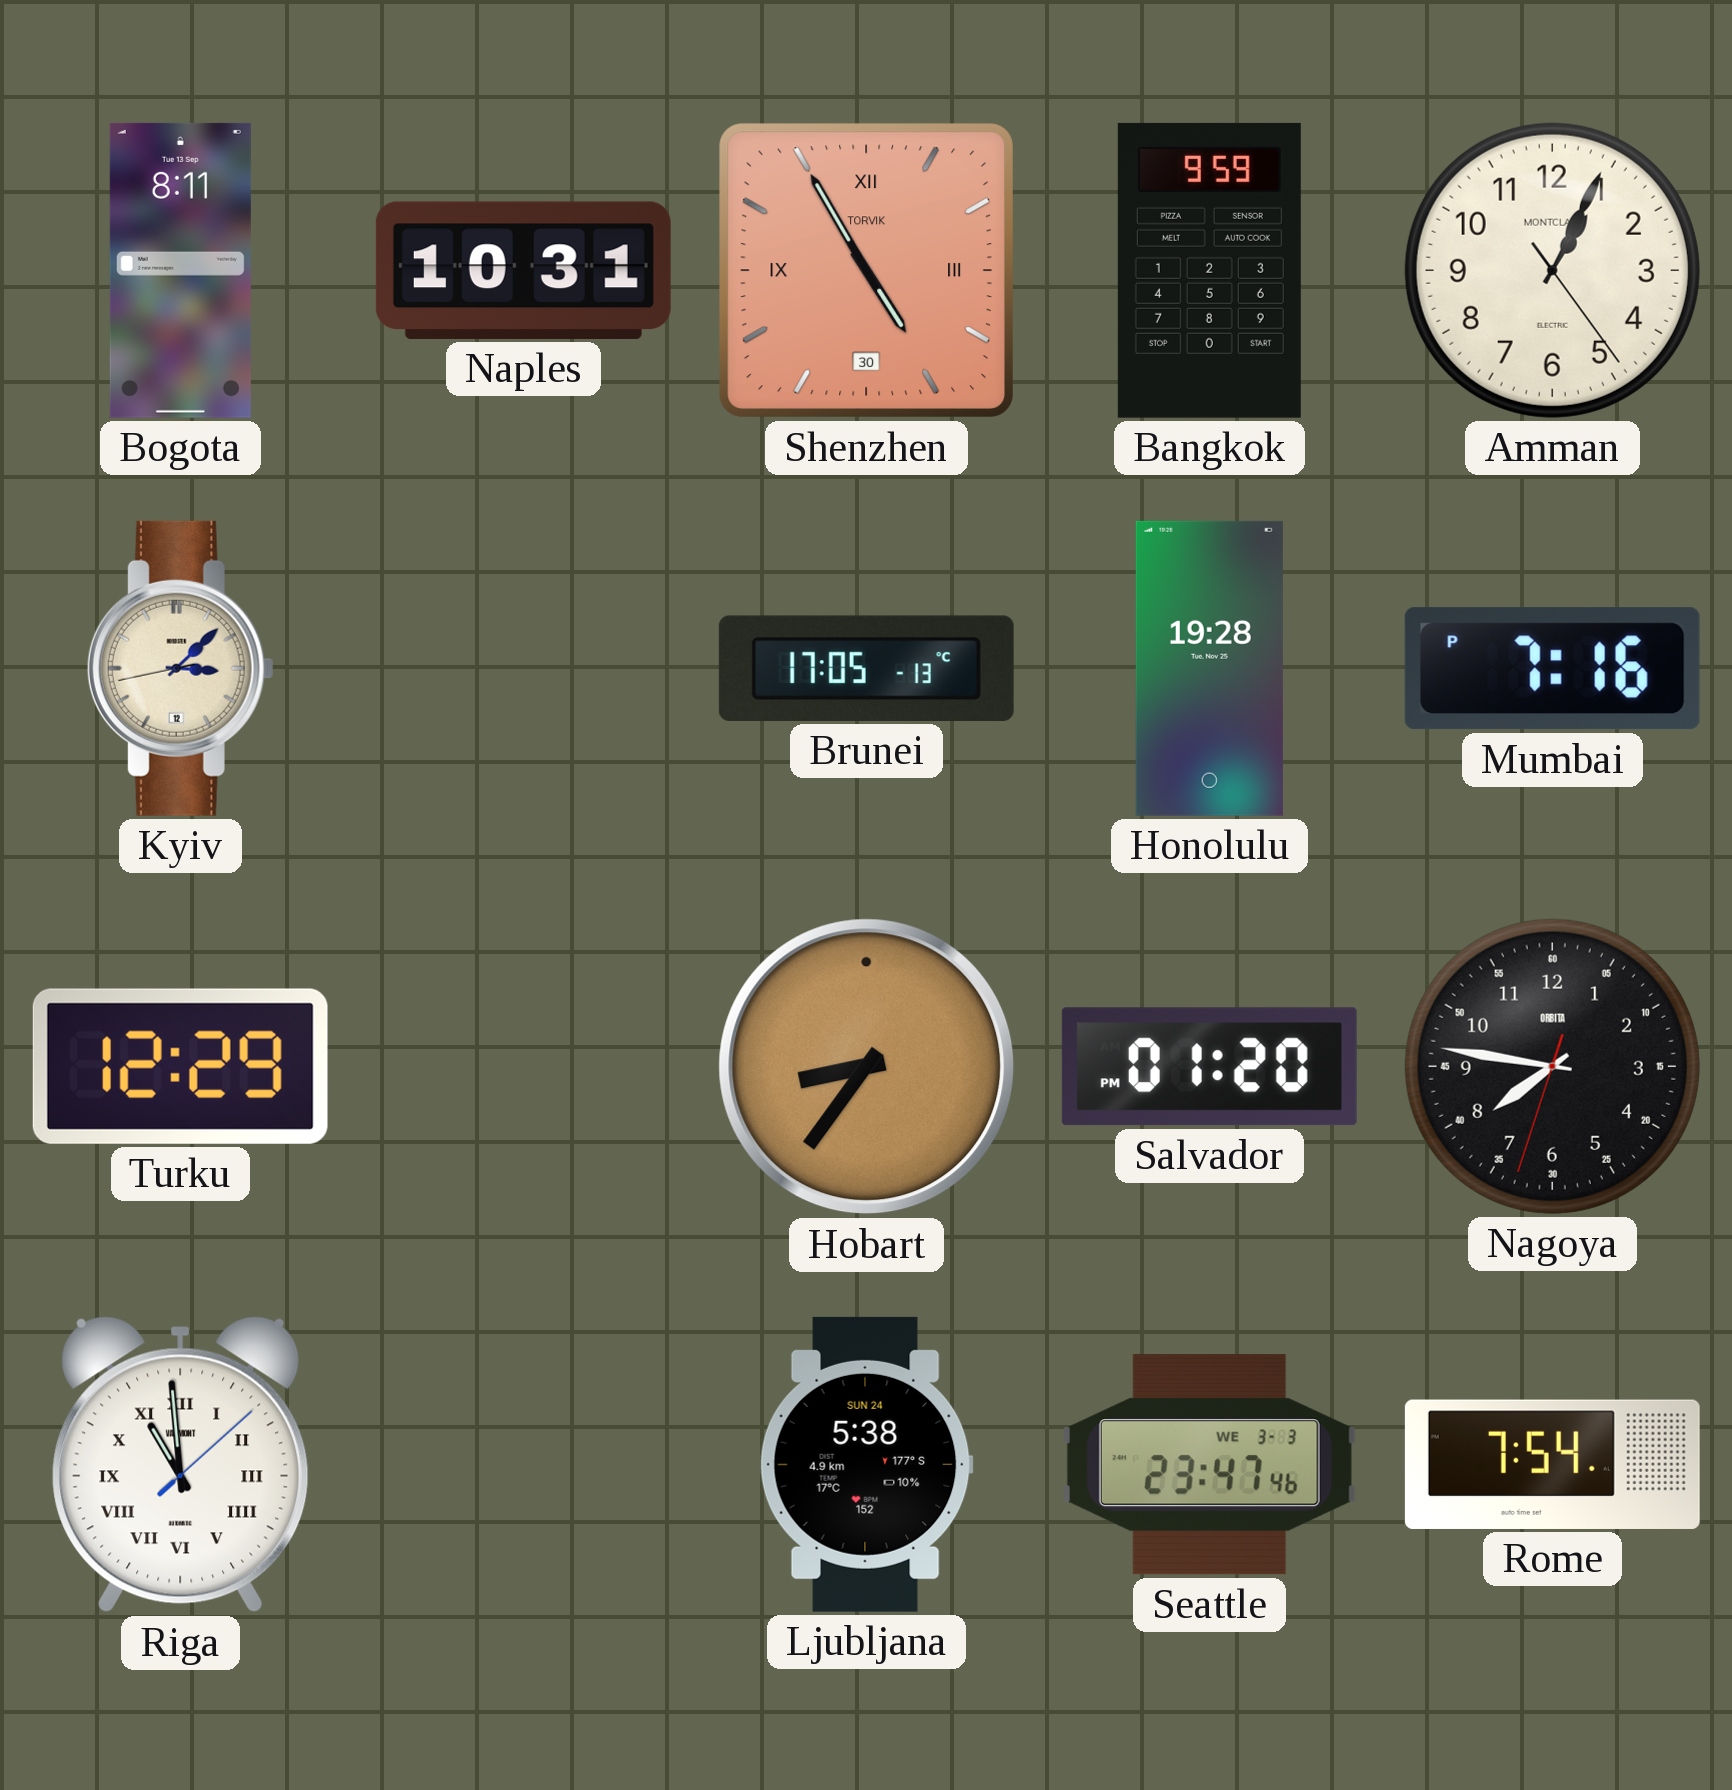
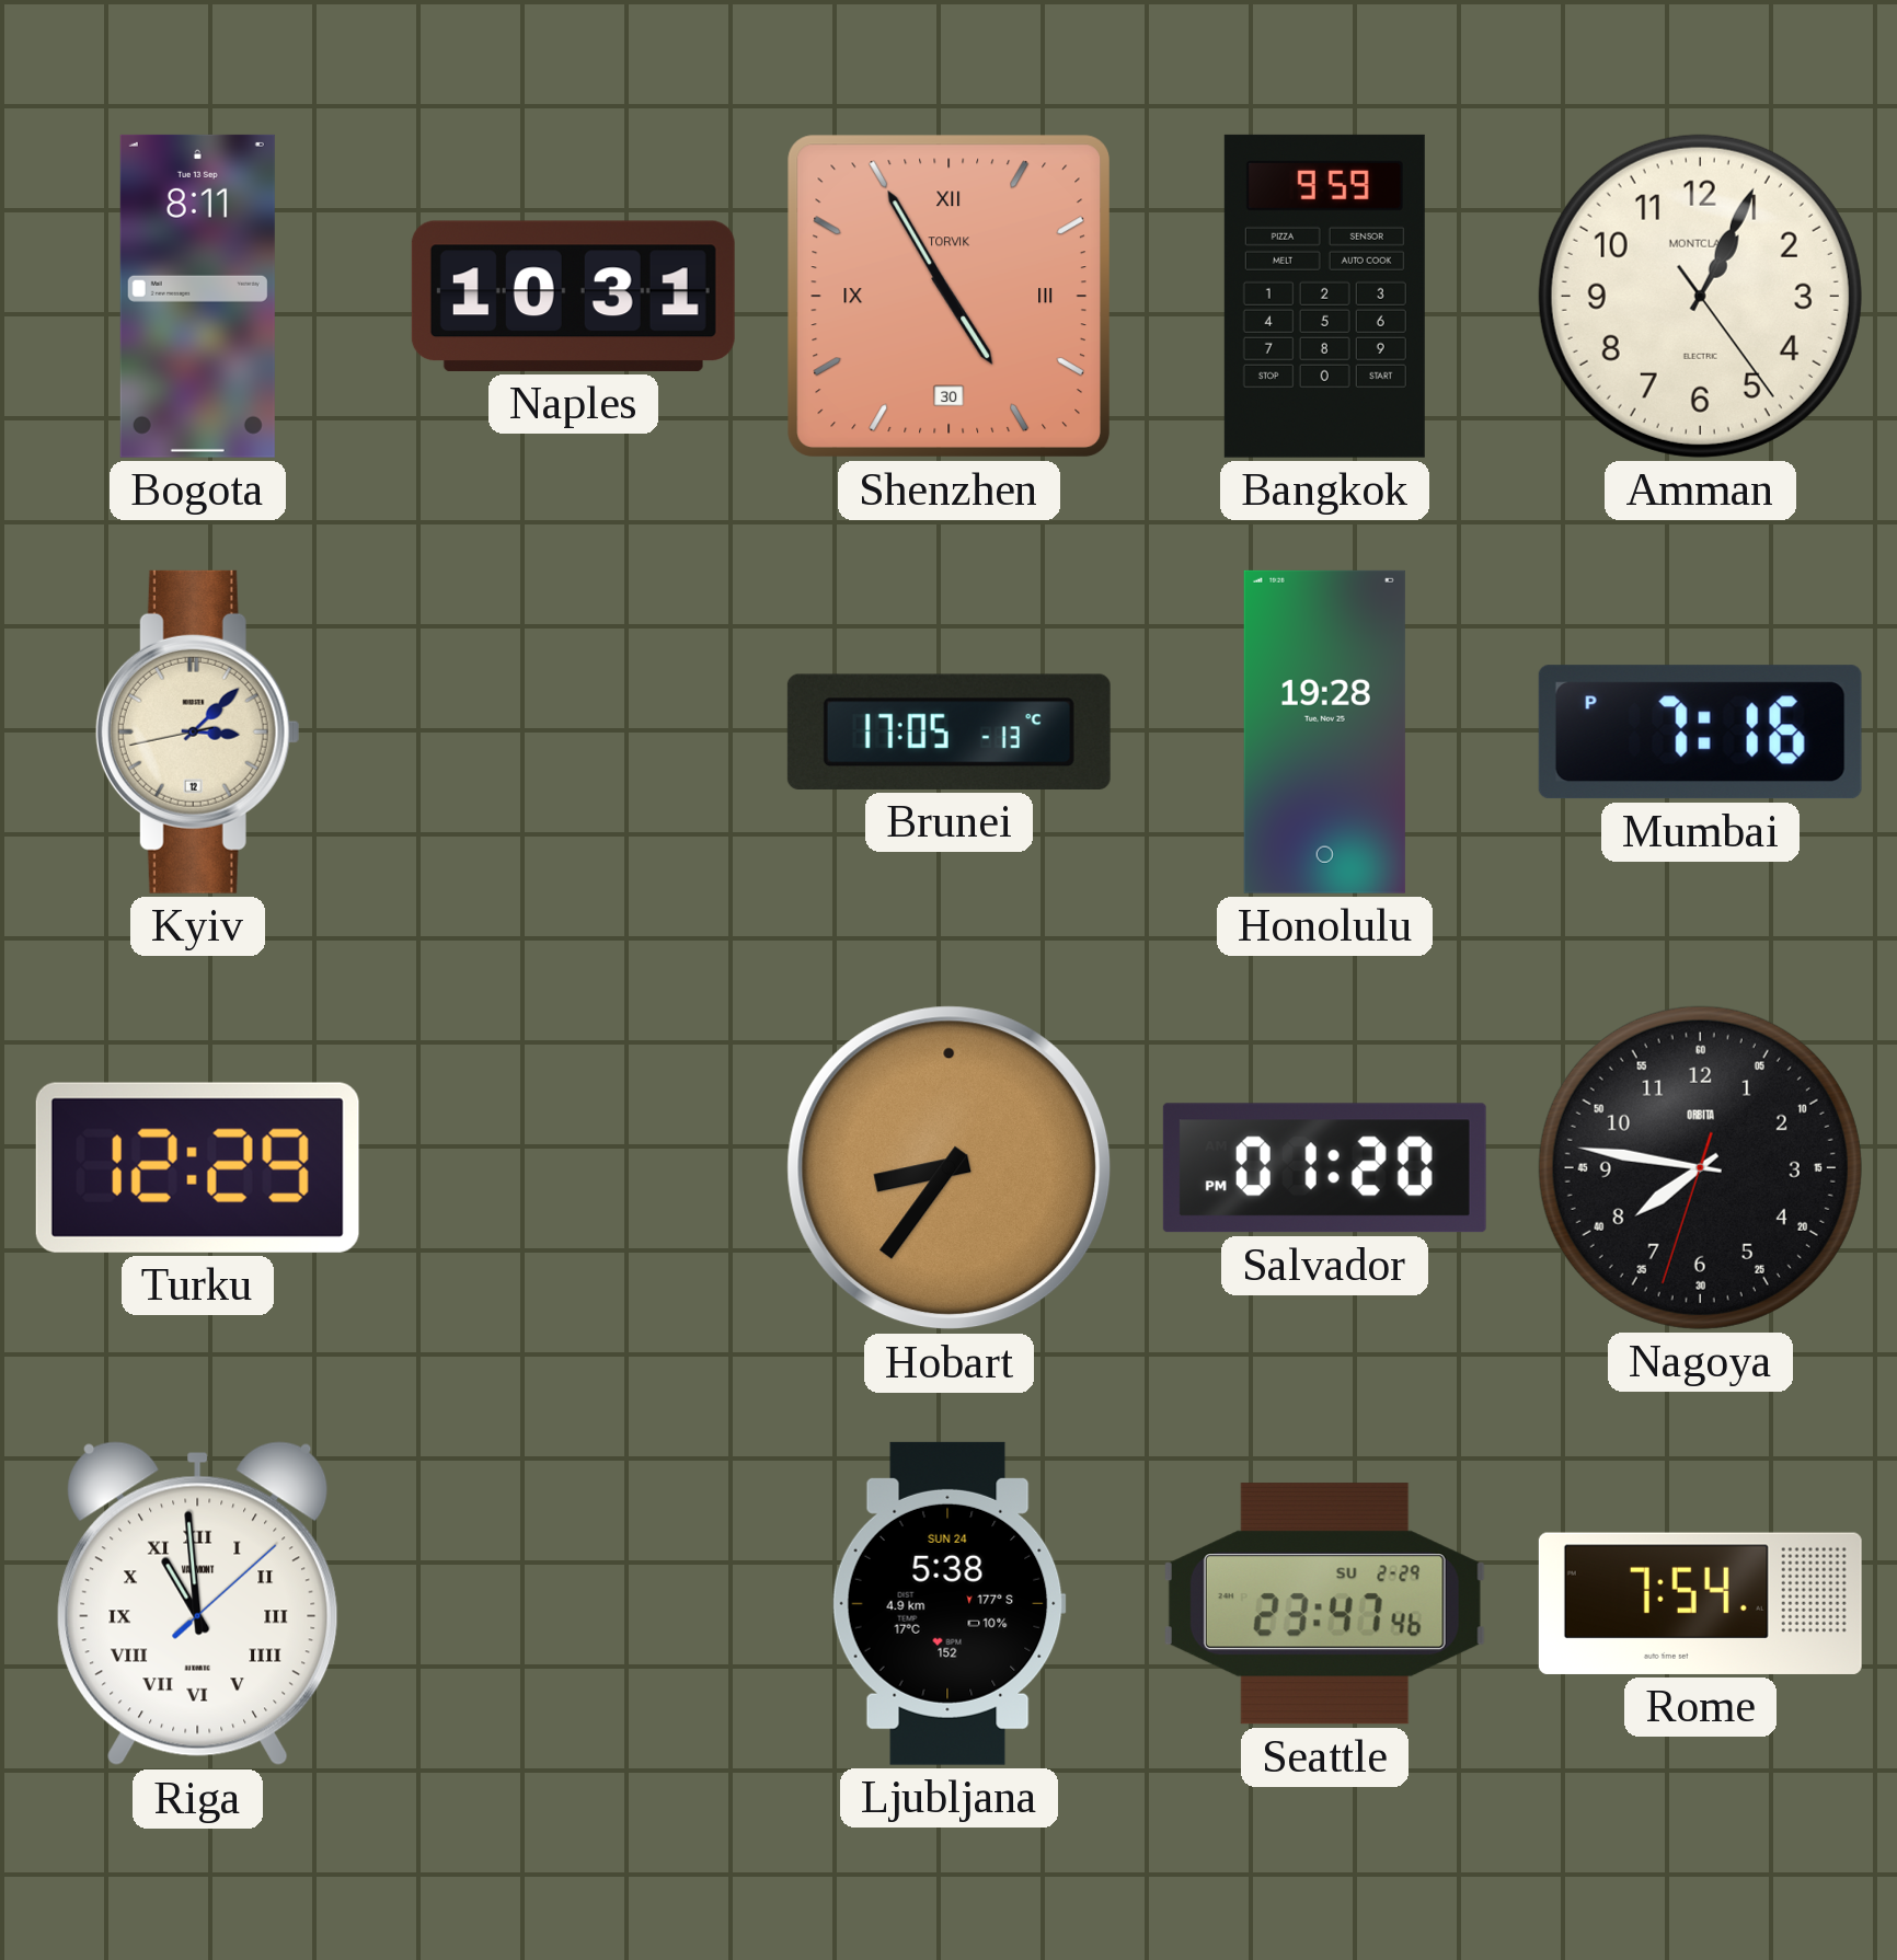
Seattle date: WE 3-3 -> SU 2-29
